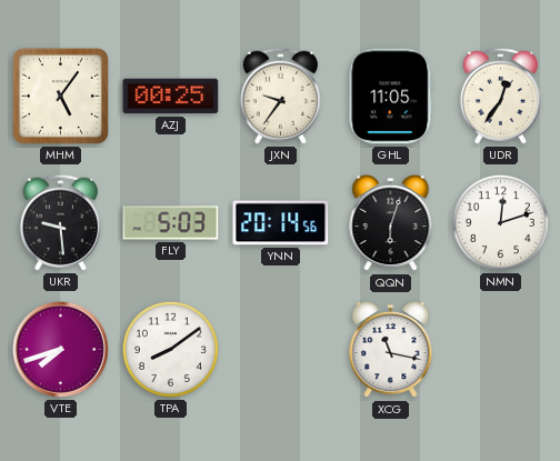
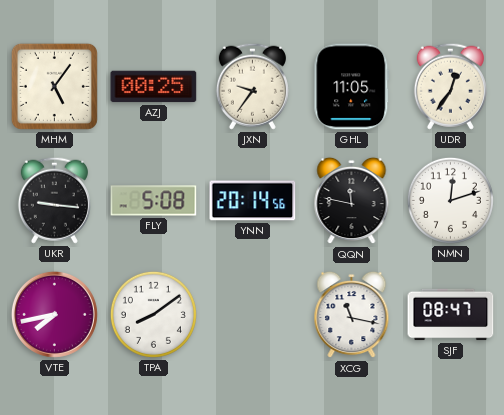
UKR: 9:29 -> 9:16
FLY: 5:03 -> 5:08
QQN: 6:03 -> 11:47
VTE: 7:42 -> 7:43
SJF: none -> 08:47
